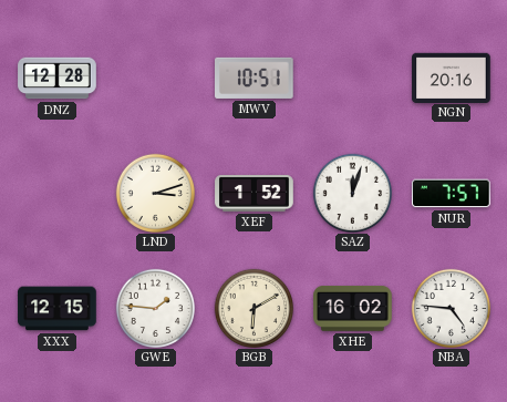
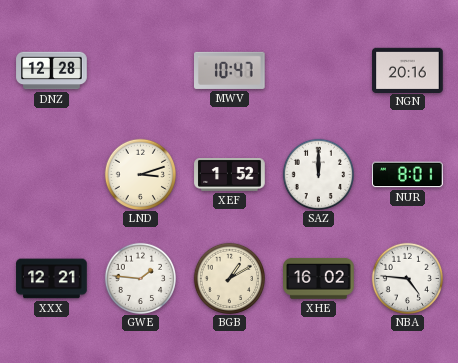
MWV: 10:51 -> 10:47
SAZ: 12:03 -> 12:00
NUR: 7:57 -> 8:01
XXX: 12:15 -> 12:21
BGB: 6:10 -> 1:10
